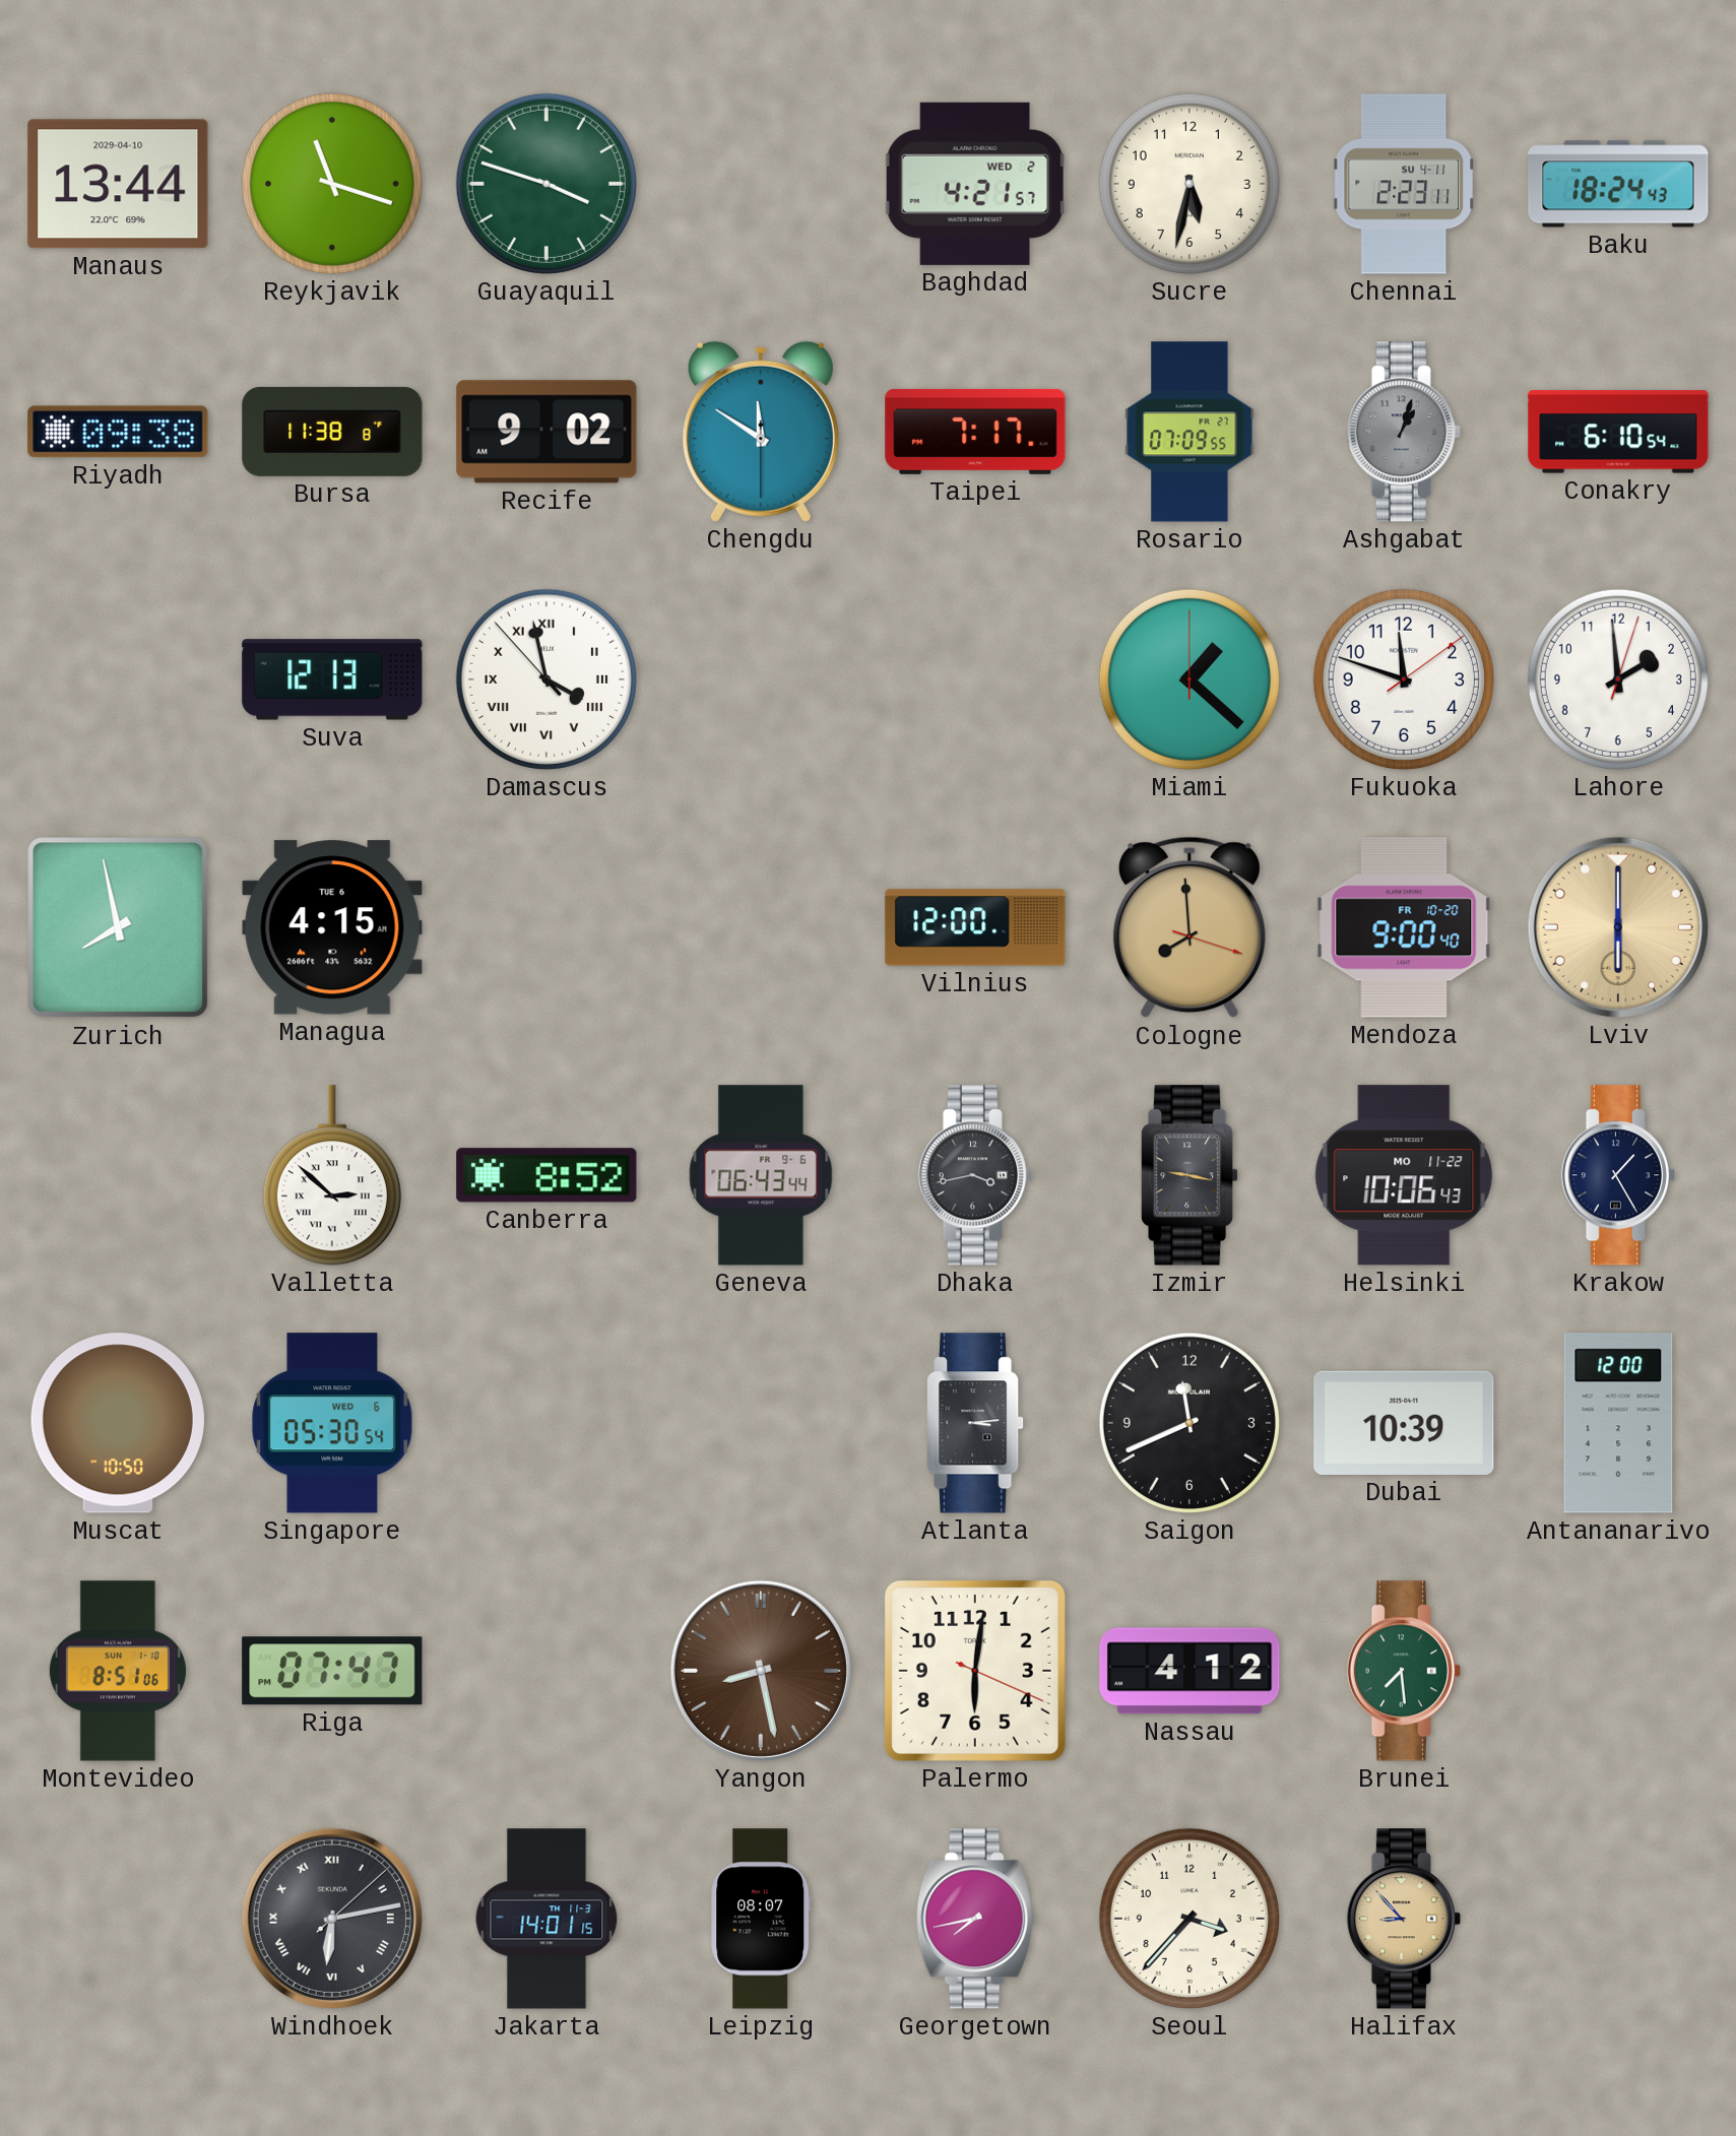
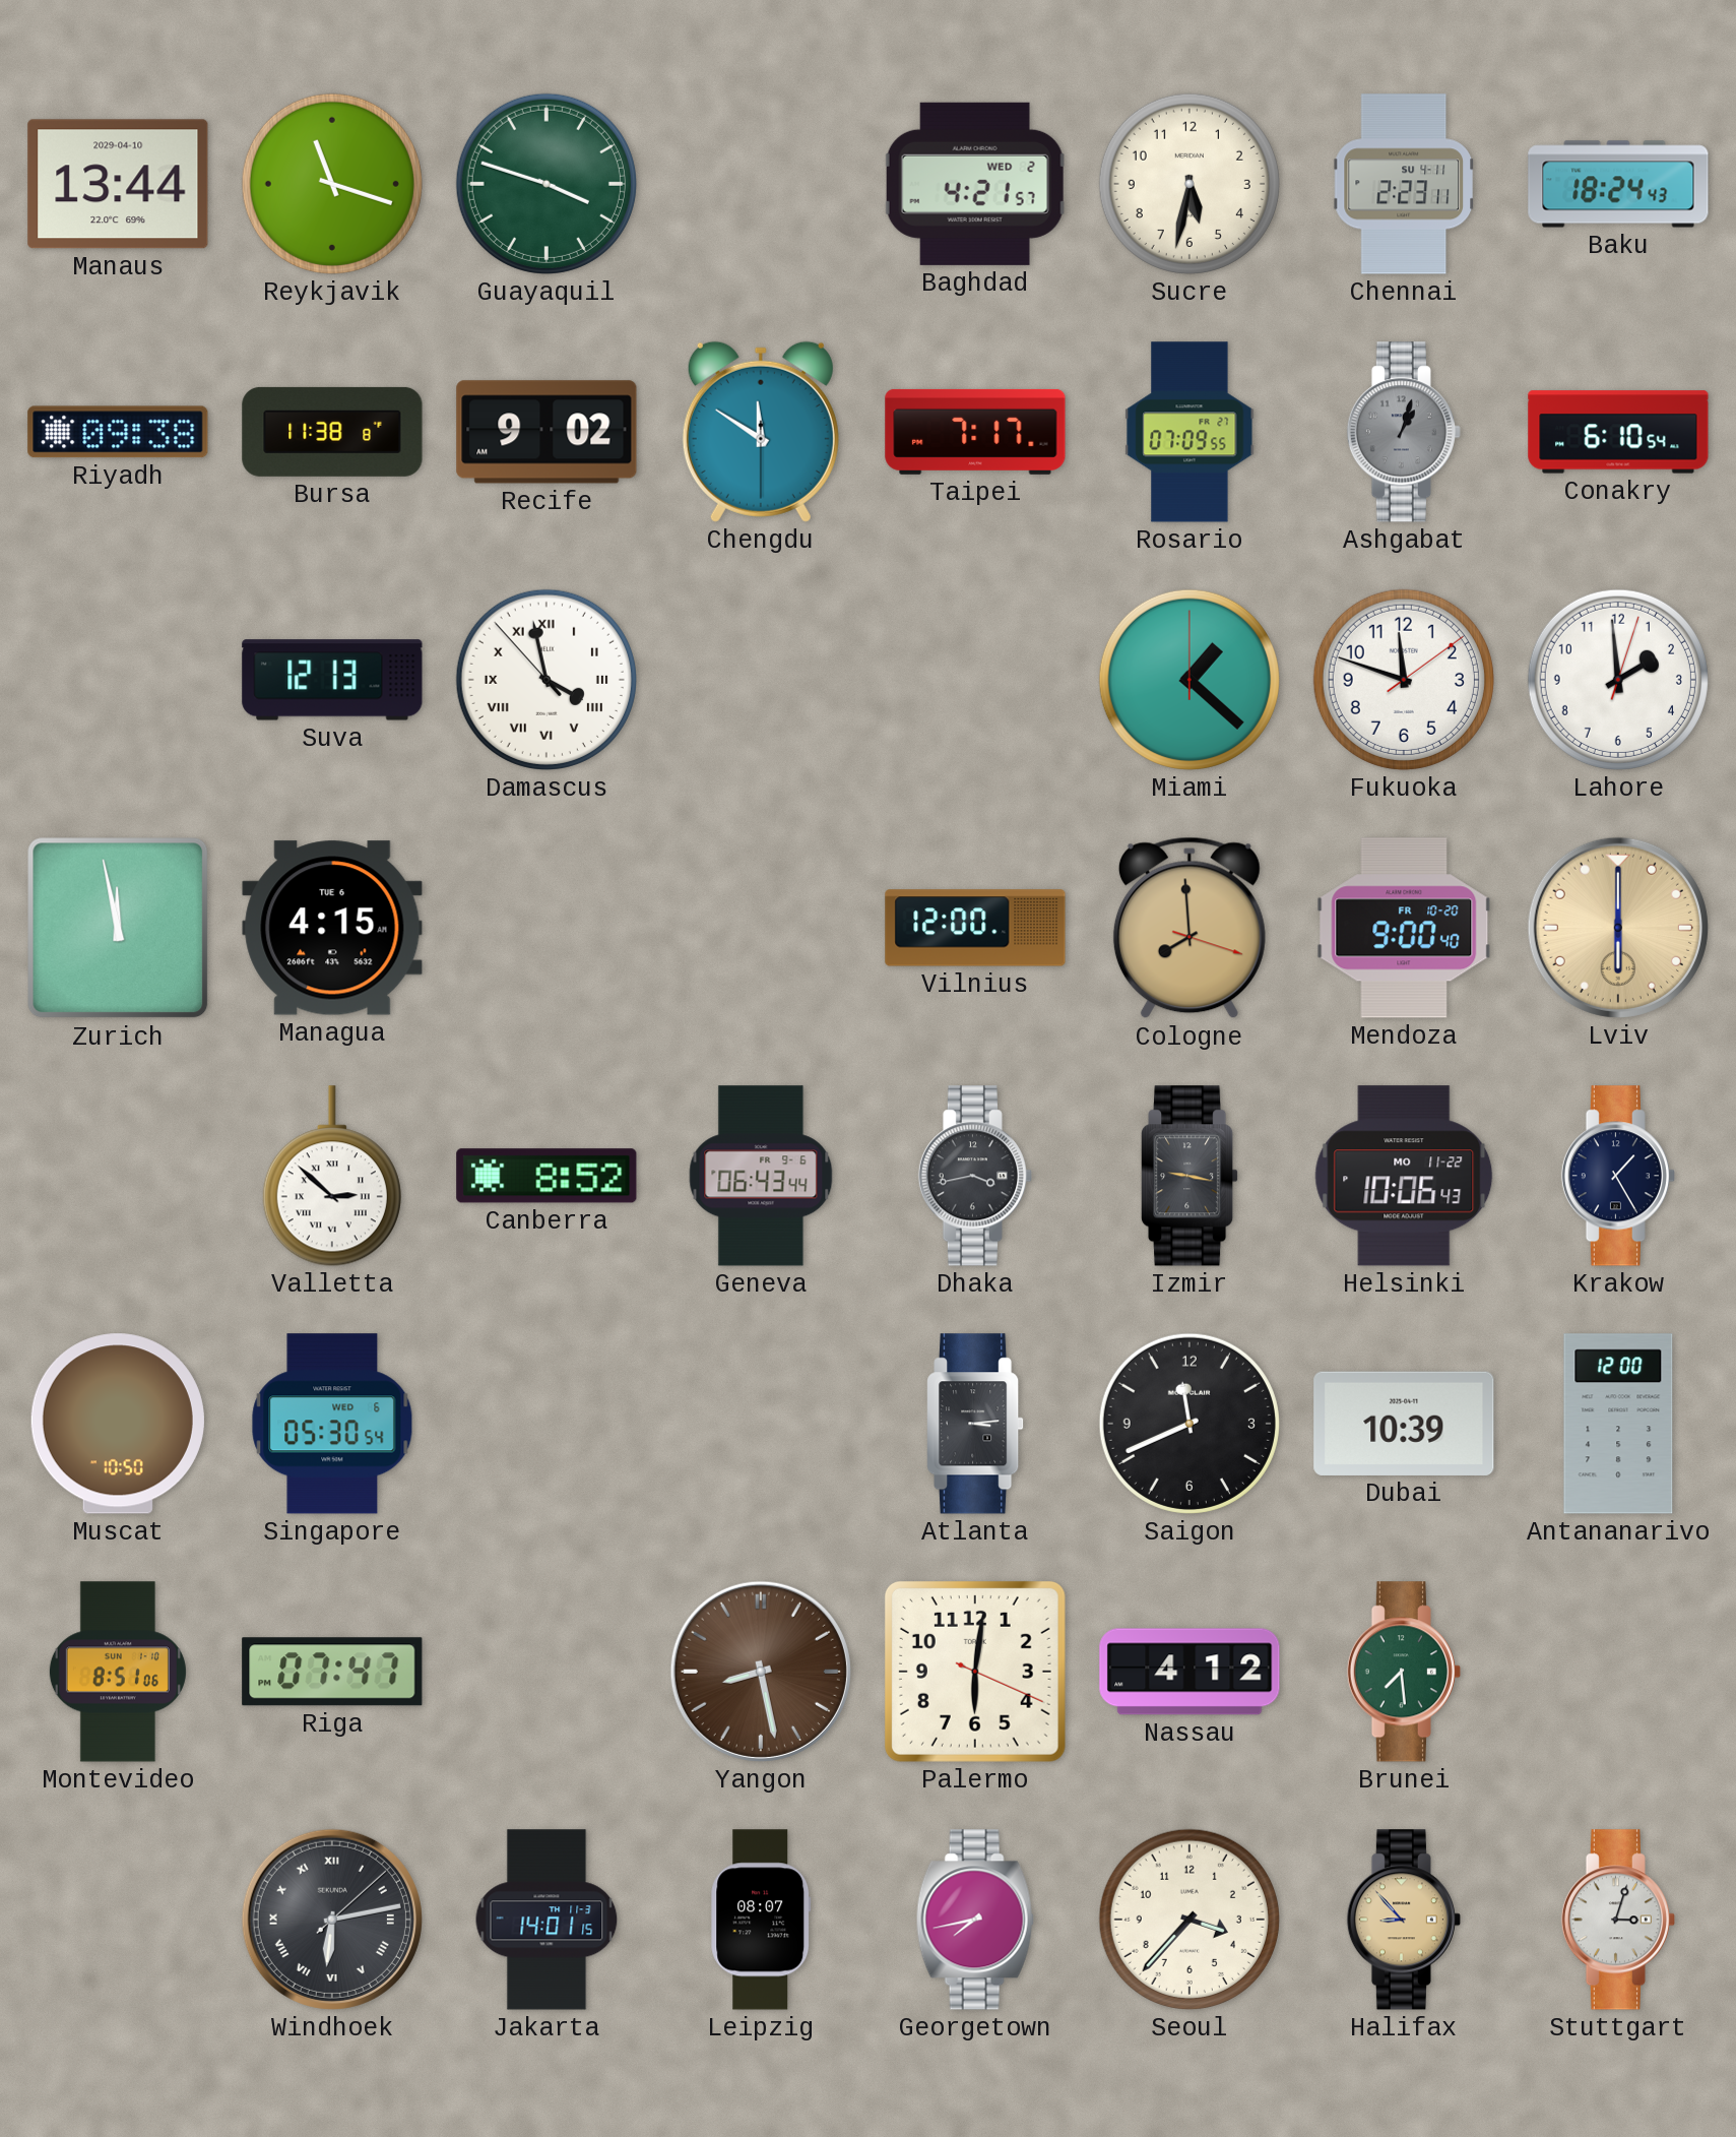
Zurich: 7:58 -> 11:58
Stuttgart: none -> 3:03
